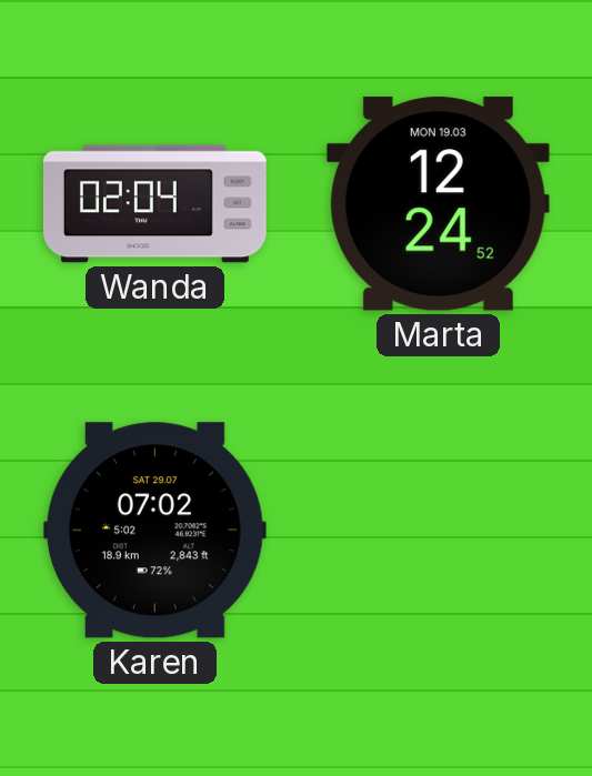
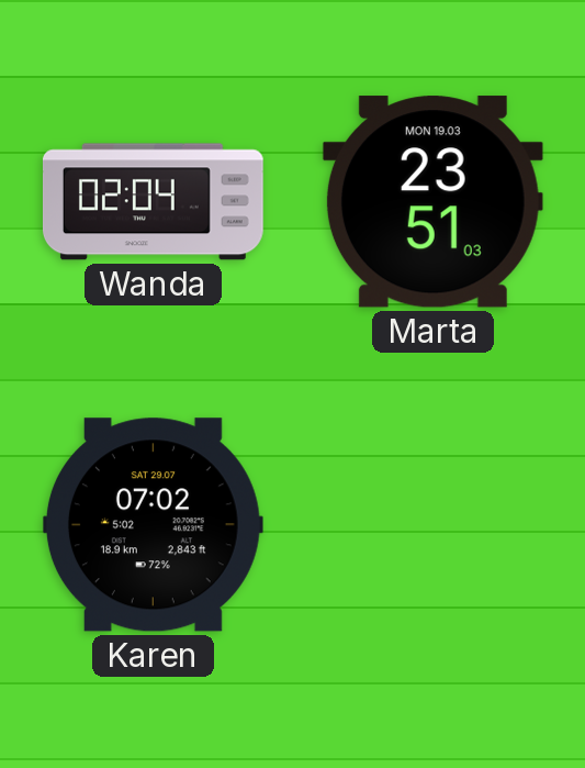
Marta: 12:24 -> 23:51
